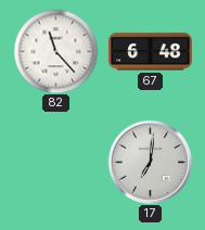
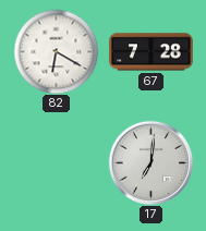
82: 11:23 -> 6:20
67: 6:48 -> 7:28
